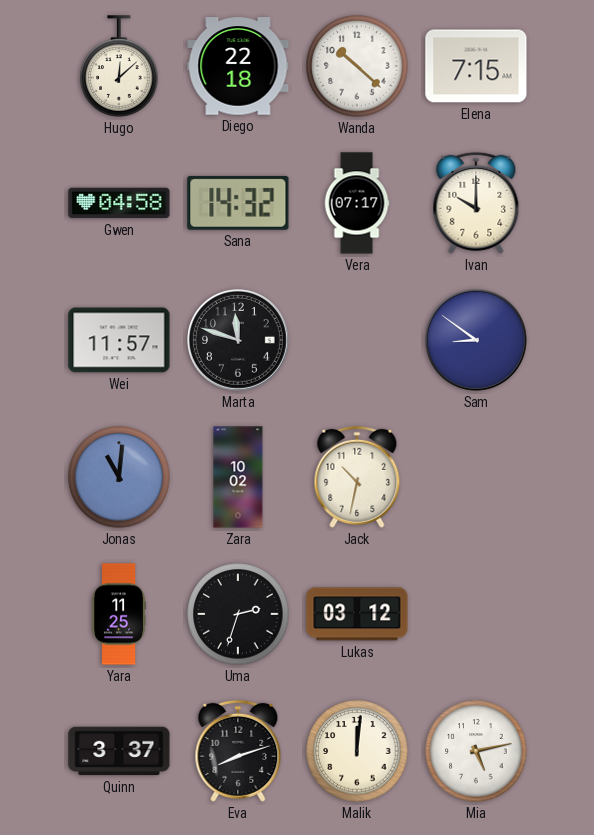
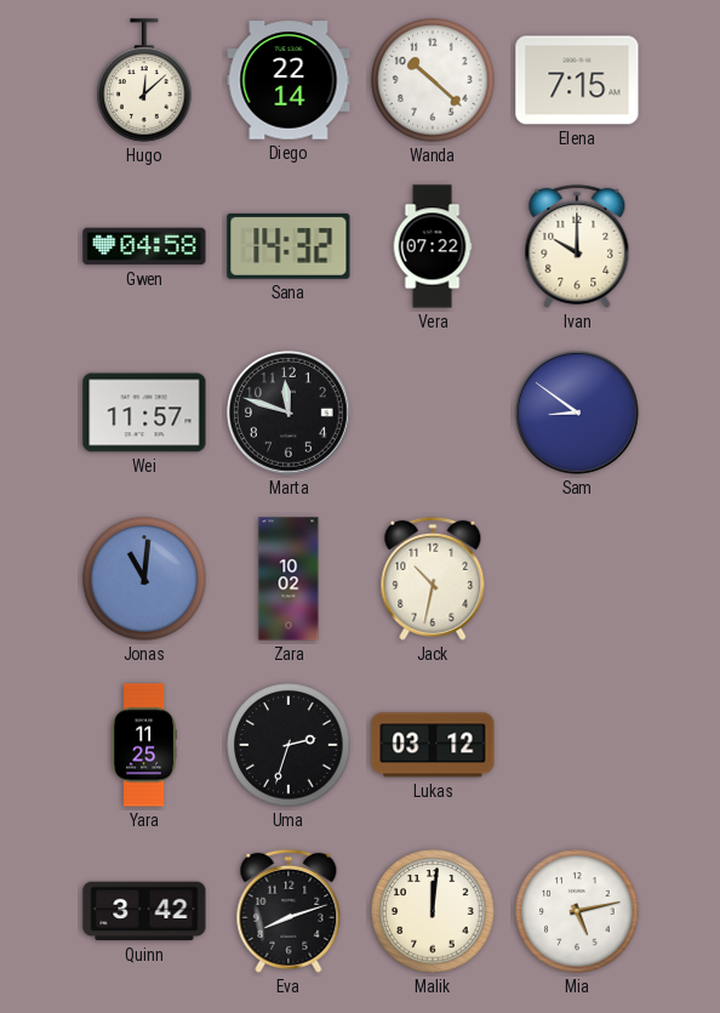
Diego: 22:18 -> 22:14
Vera: 07:17 -> 07:22
Quinn: 3:37 -> 3:42
